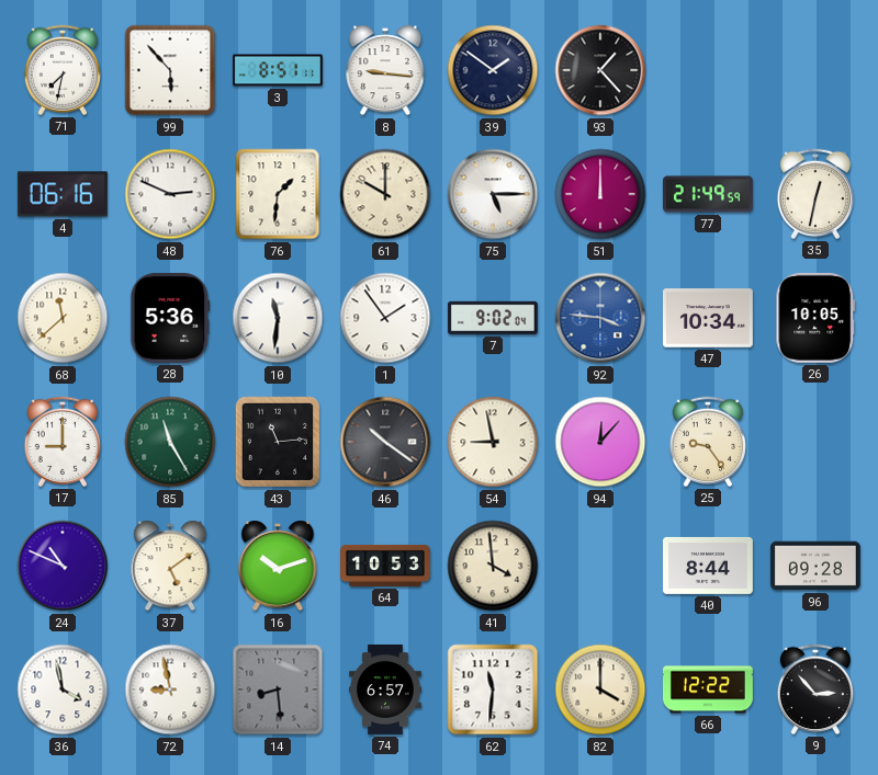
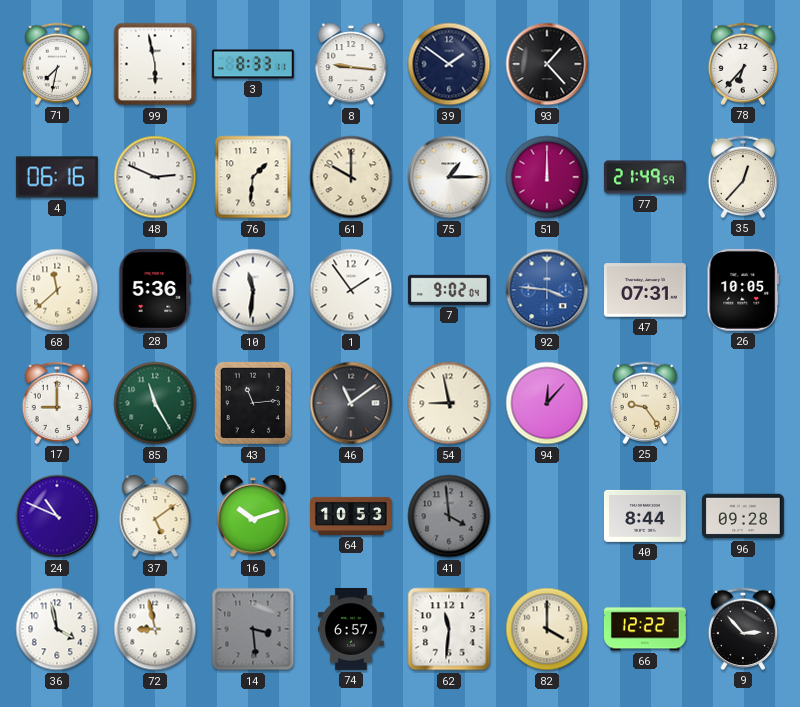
99: 5:53 -> 5:58
3: 8:51 -> 8:33
78: none -> 6:37
75: 5:15 -> 1:15
35: 12:32 -> 12:37
47: 10:34 -> 07:31
46: 10:21 -> 11:09
41 dial: cream -> grey
14: 8:29 -> 3:29
